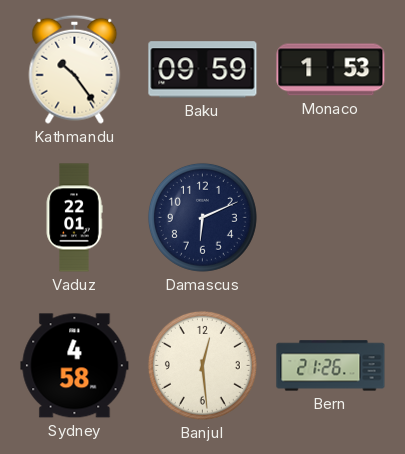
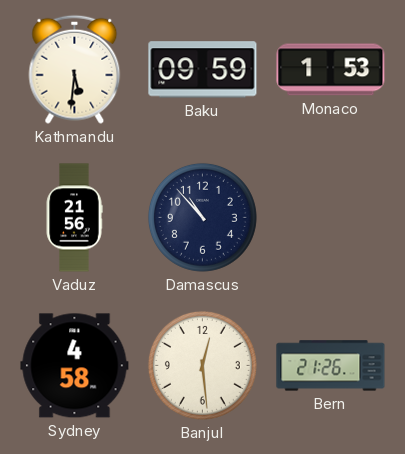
Kathmandu: 10:24 -> 5:31
Vaduz: 22:01 -> 21:56
Damascus: 6:11 -> 10:53
